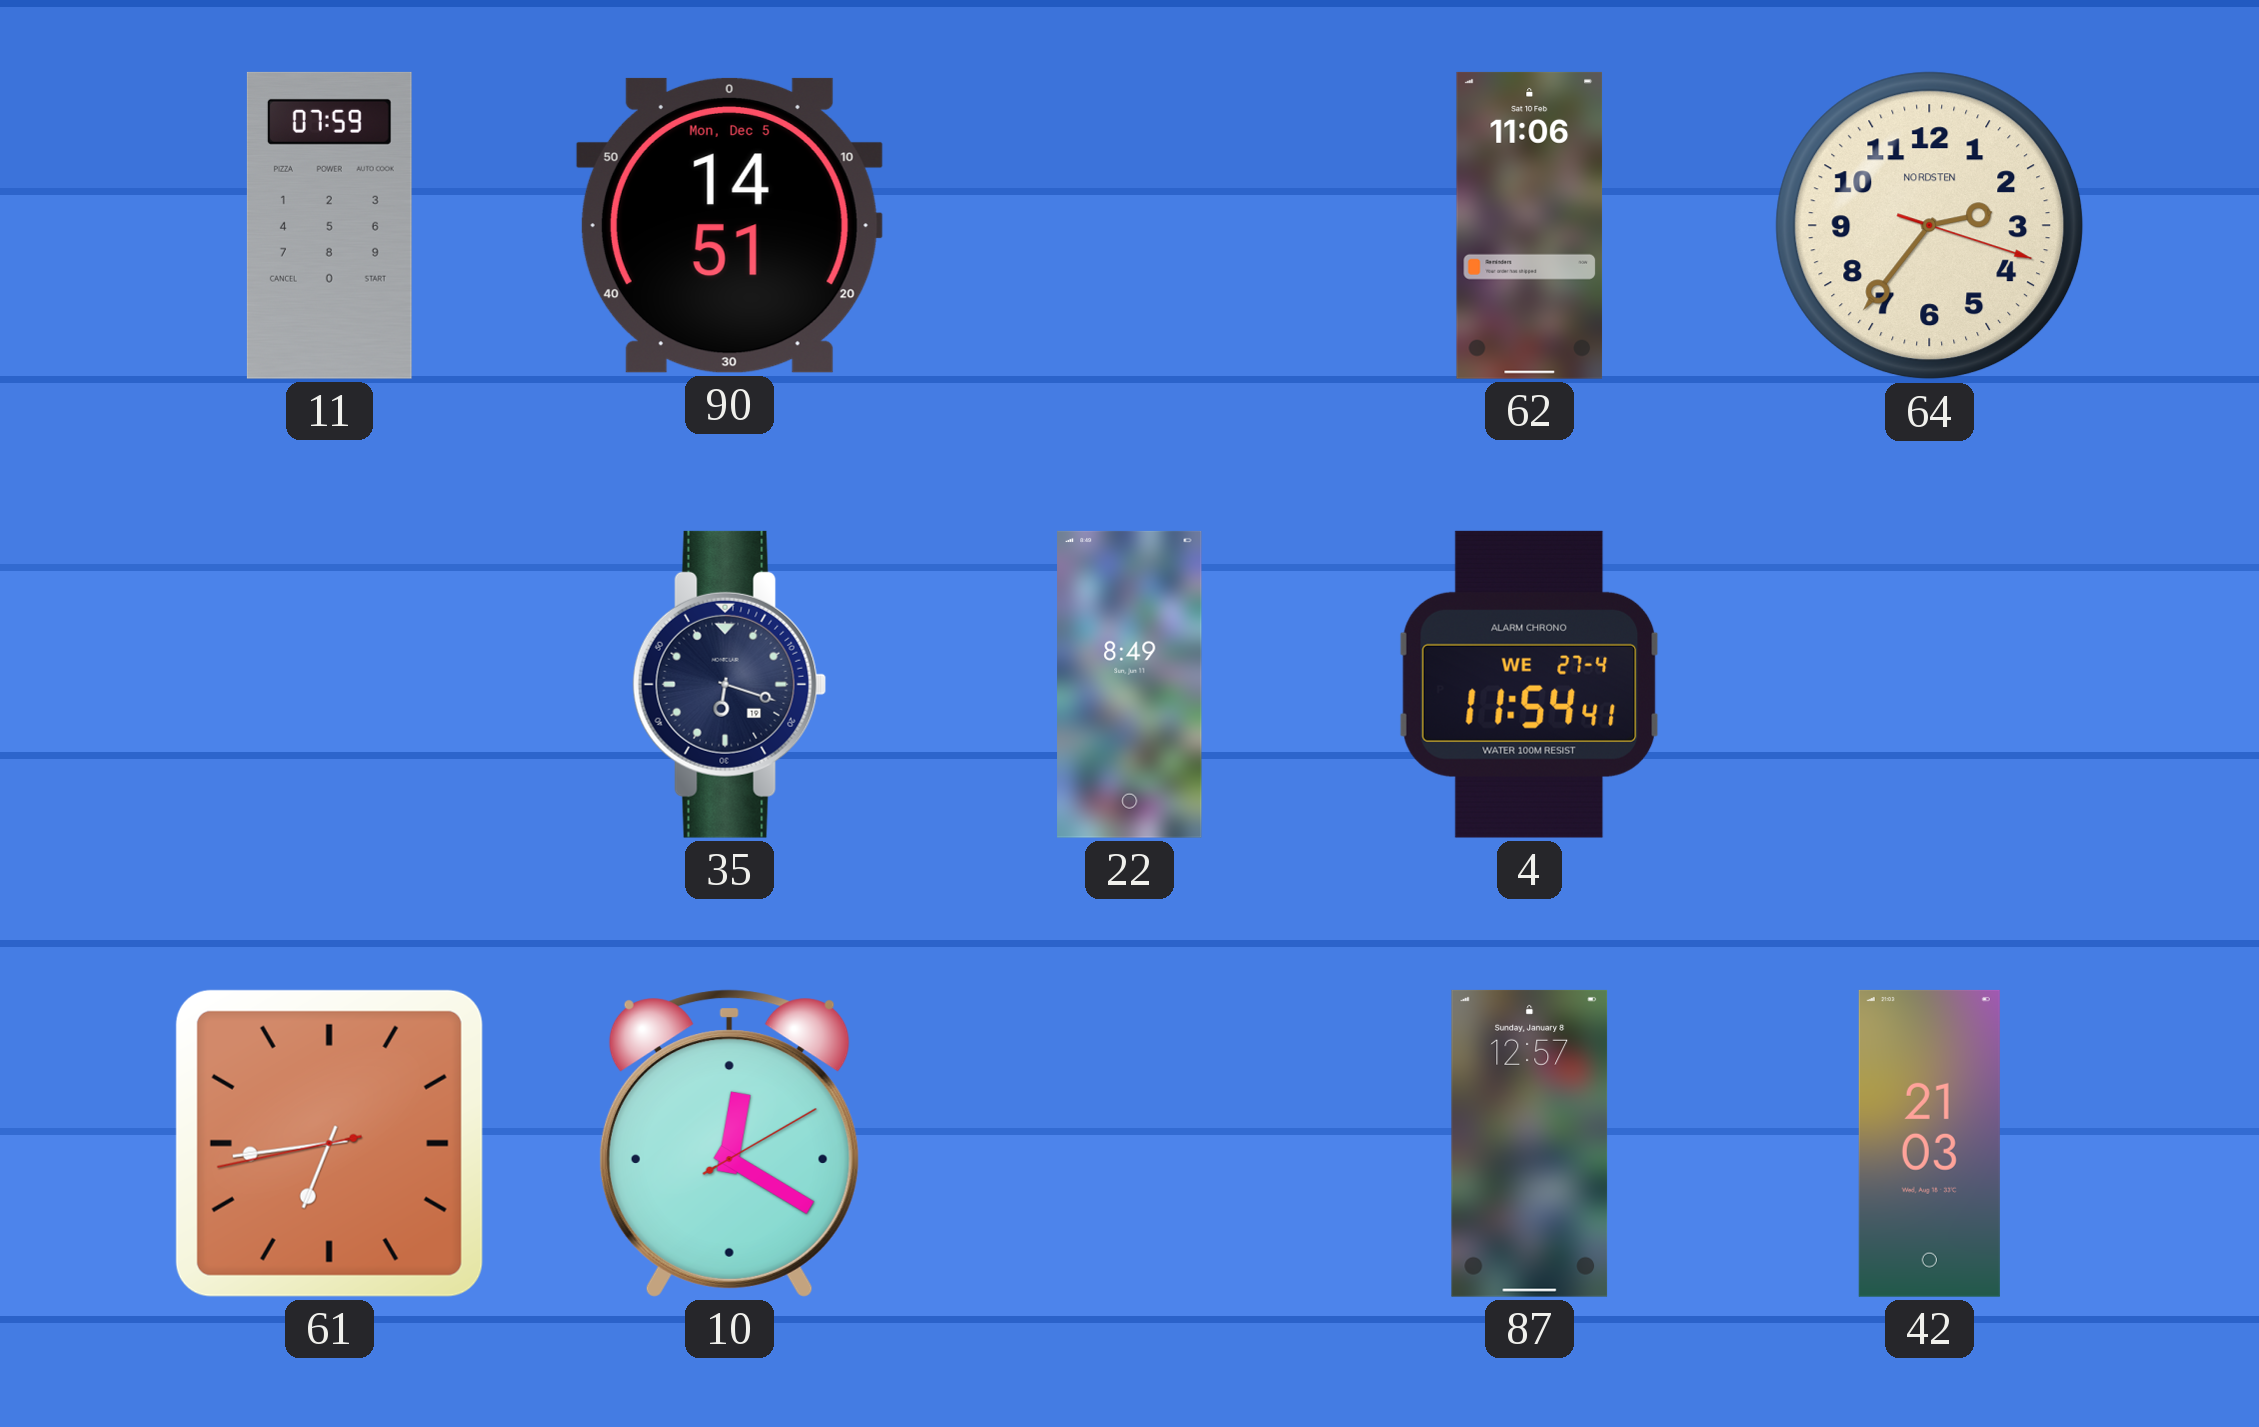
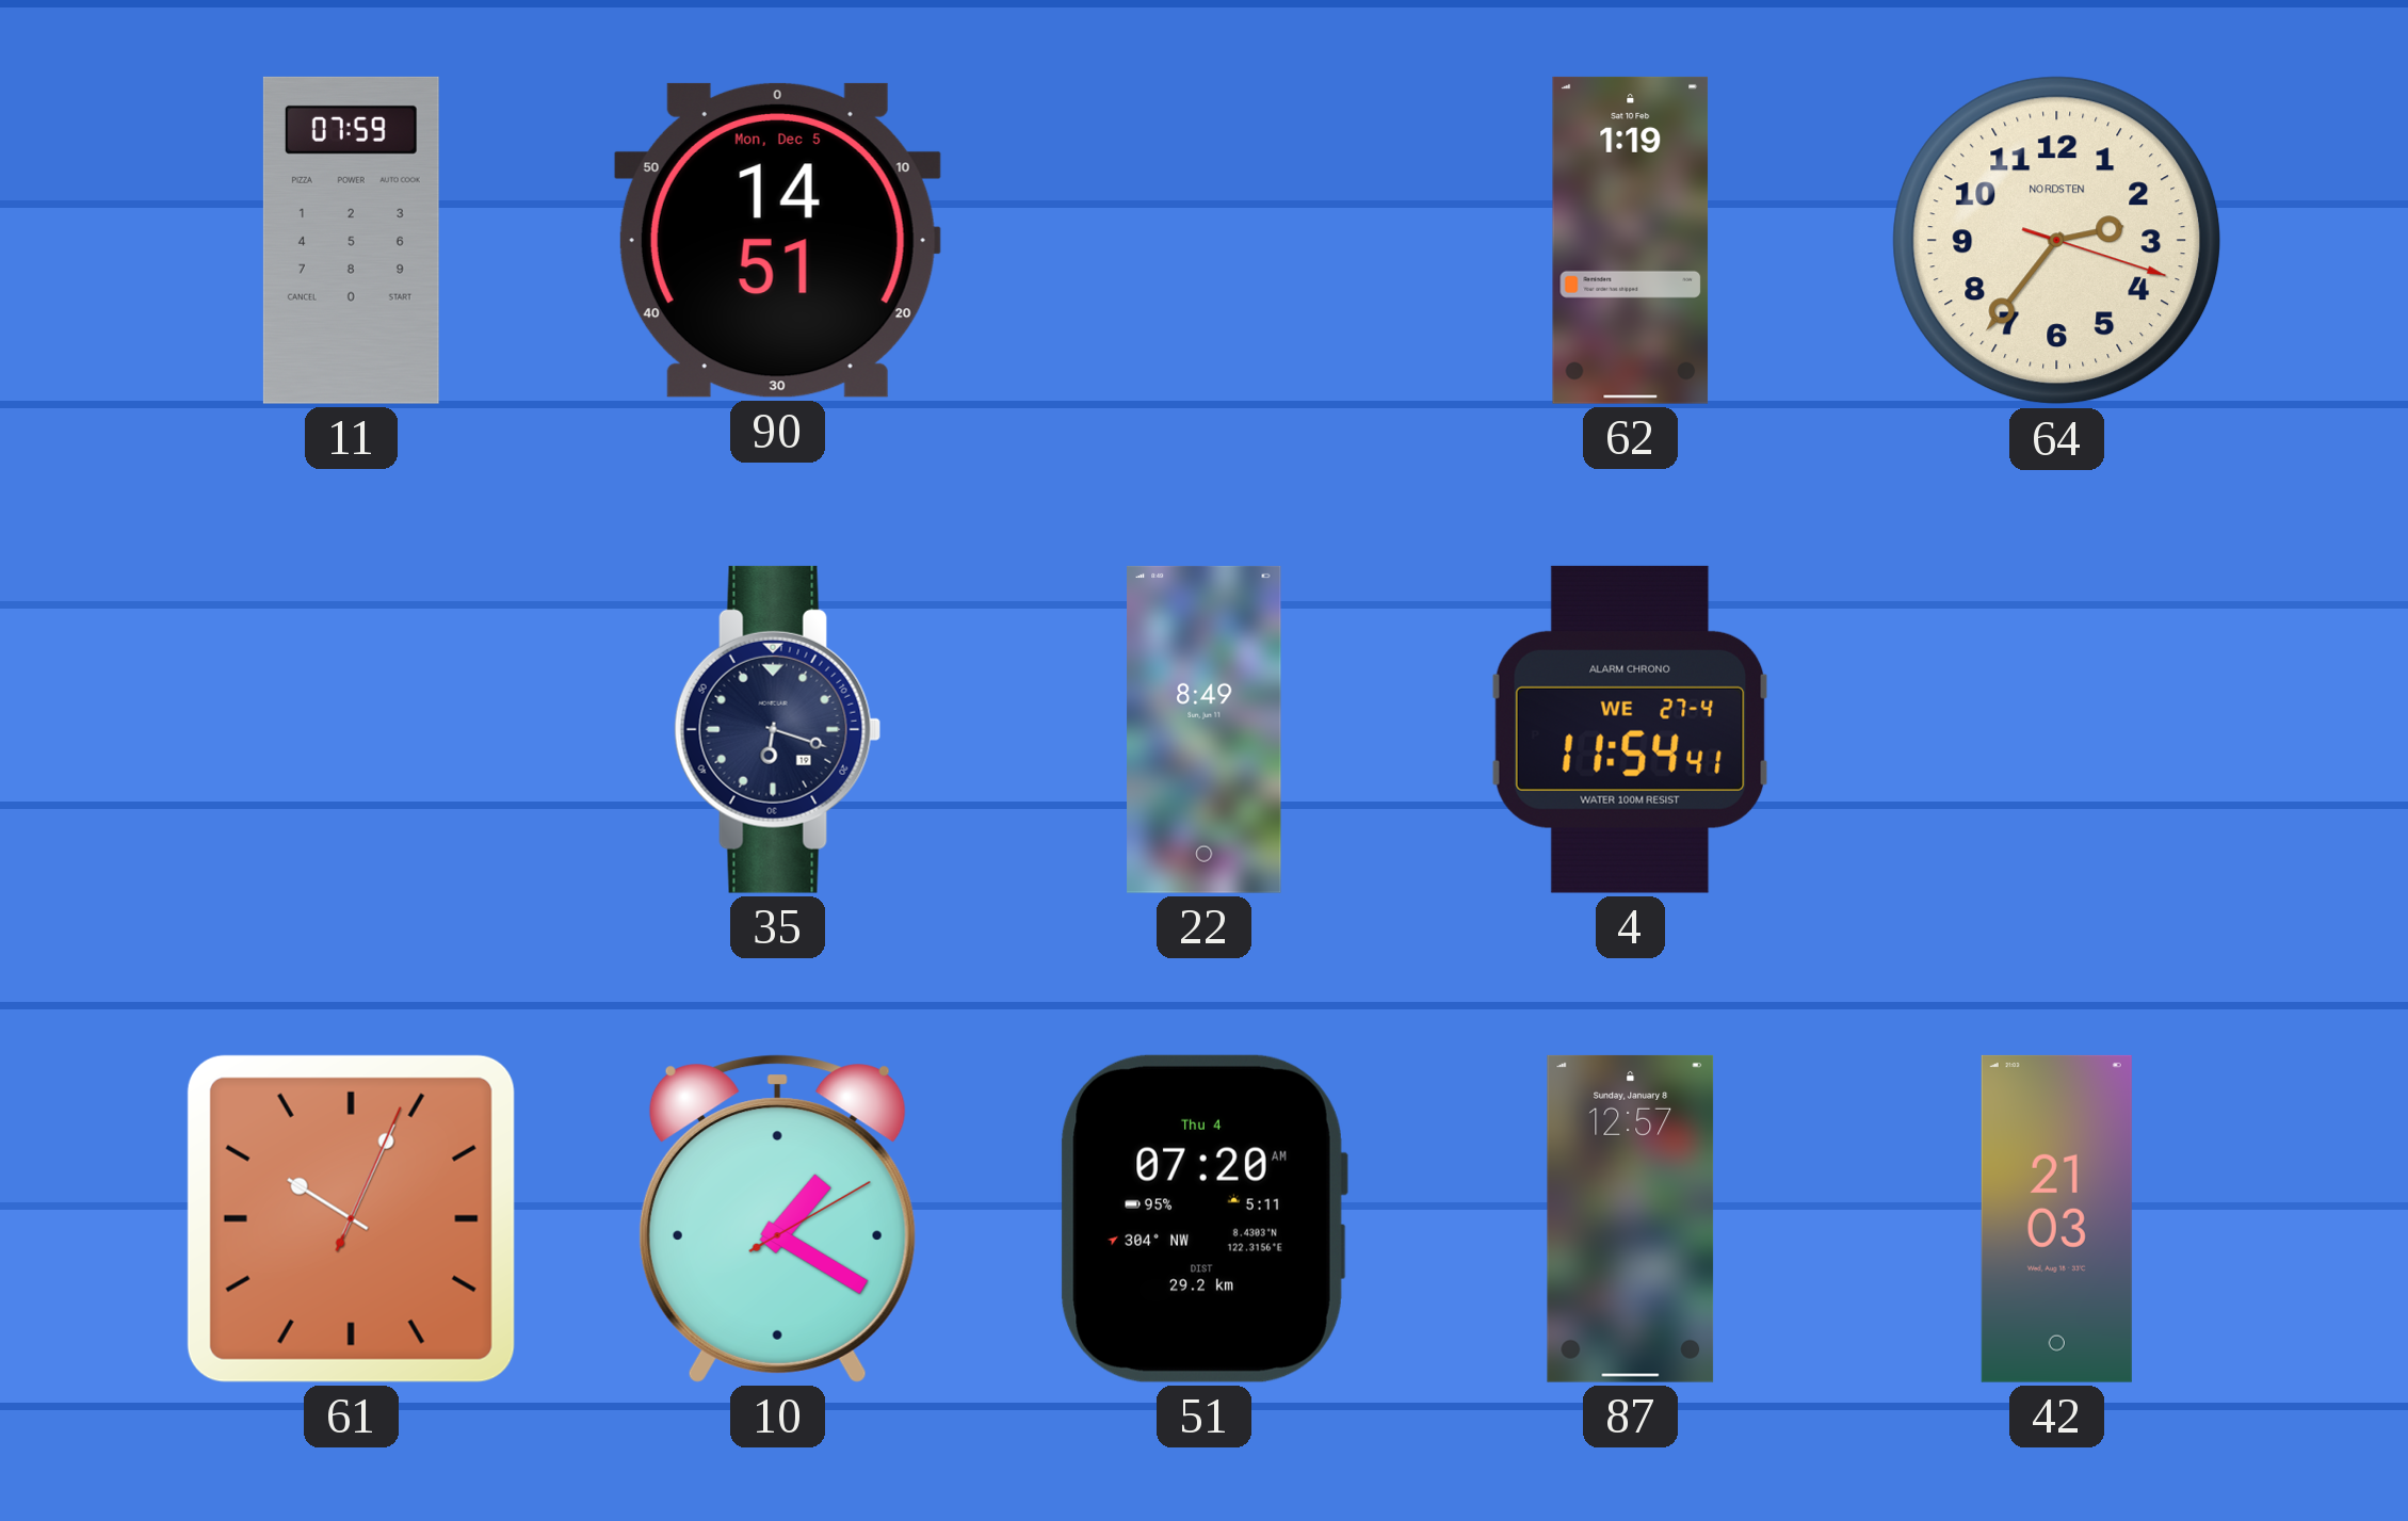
62: 11:06 -> 1:19
61: 6:43 -> 10:04
10: 12:20 -> 1:20
51: none -> 07:20
